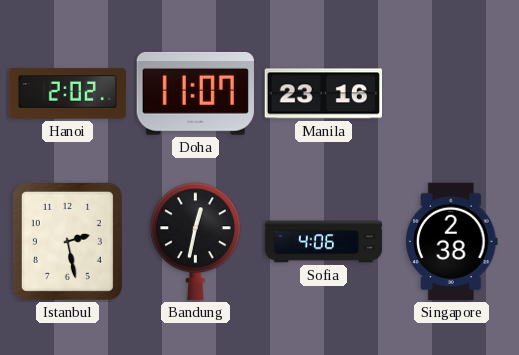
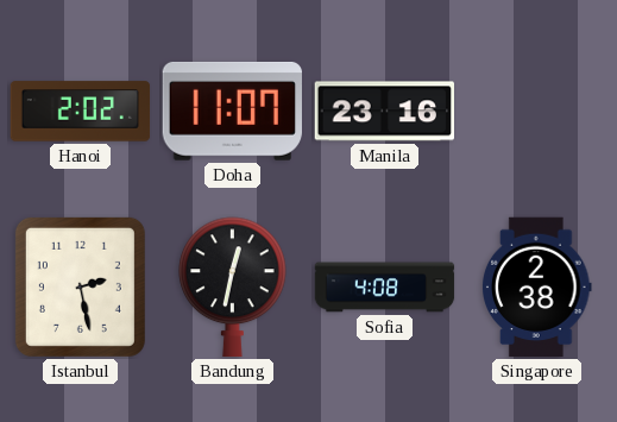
Sofia: 4:06 -> 4:08
